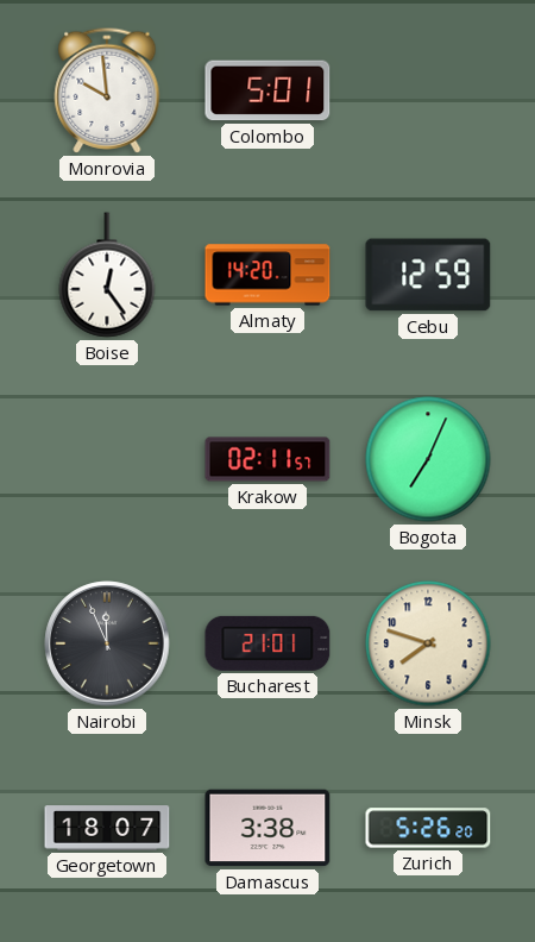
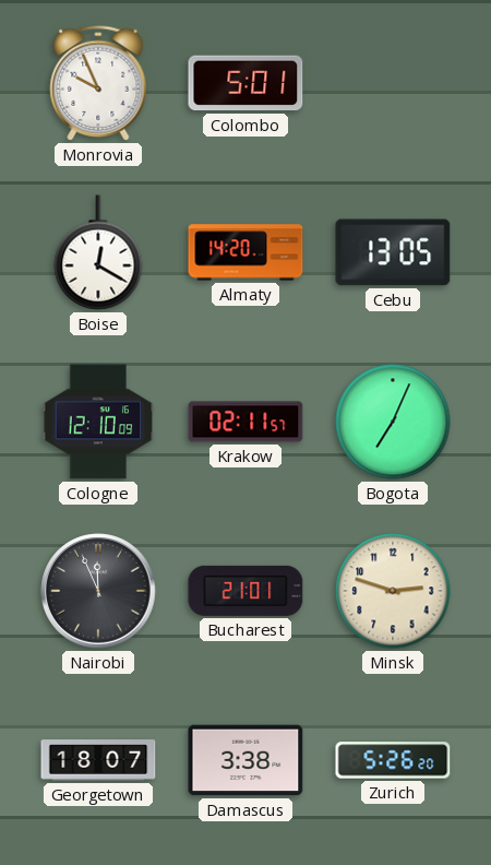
Monrovia: 9:59 -> 9:56
Boise: 12:24 -> 12:20
Cebu: 12:59 -> 13:05
Cologne: none -> 12:10
Minsk: 7:48 -> 2:48
